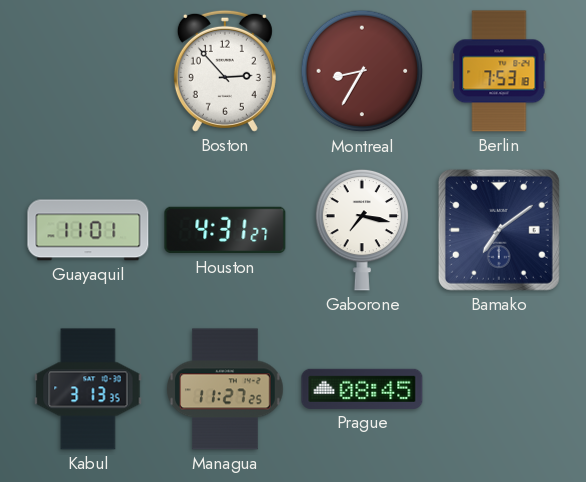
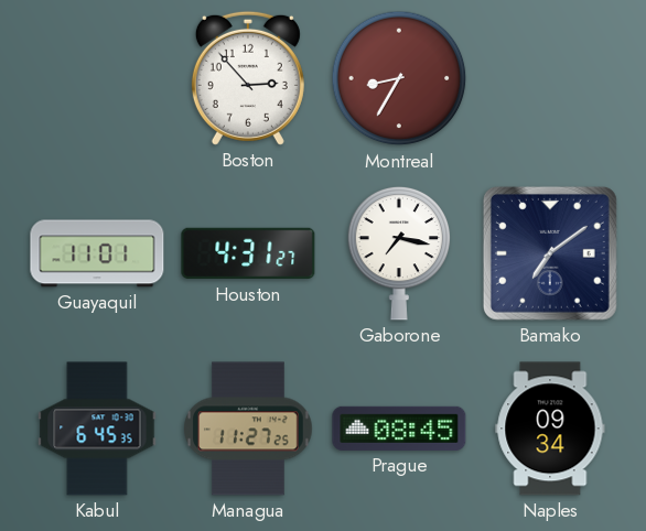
Berlin: 7:53 -> none
Kabul: 3:13 -> 6:45
Naples: none -> 09:34
